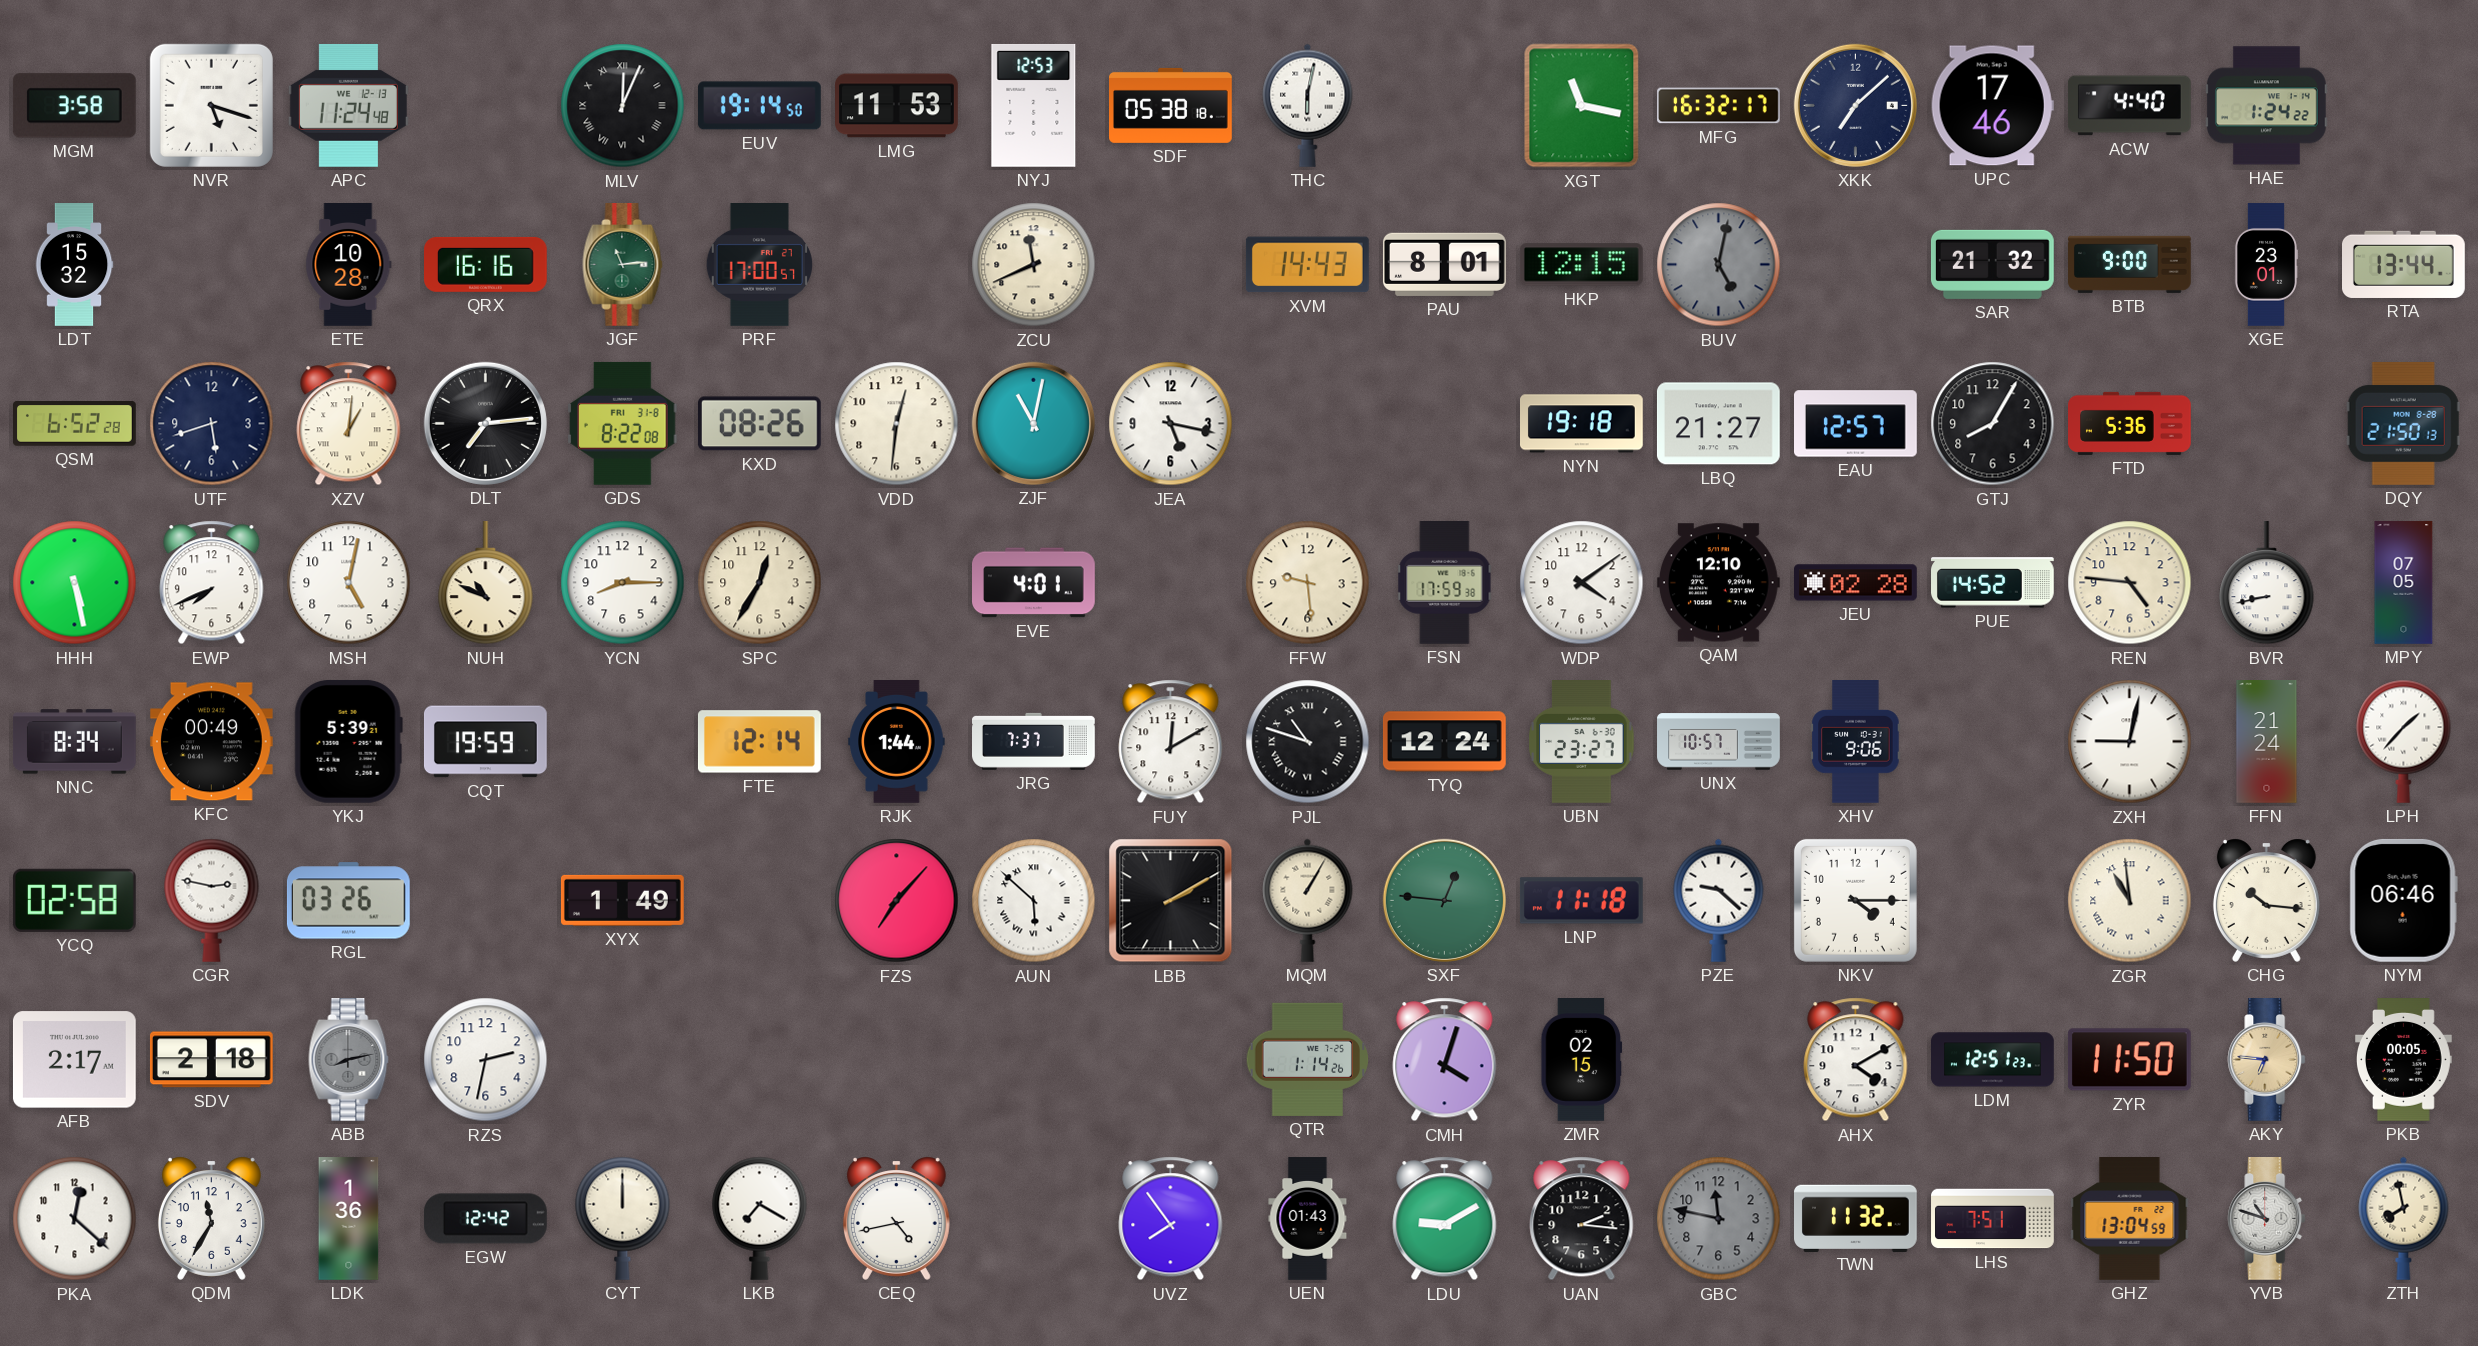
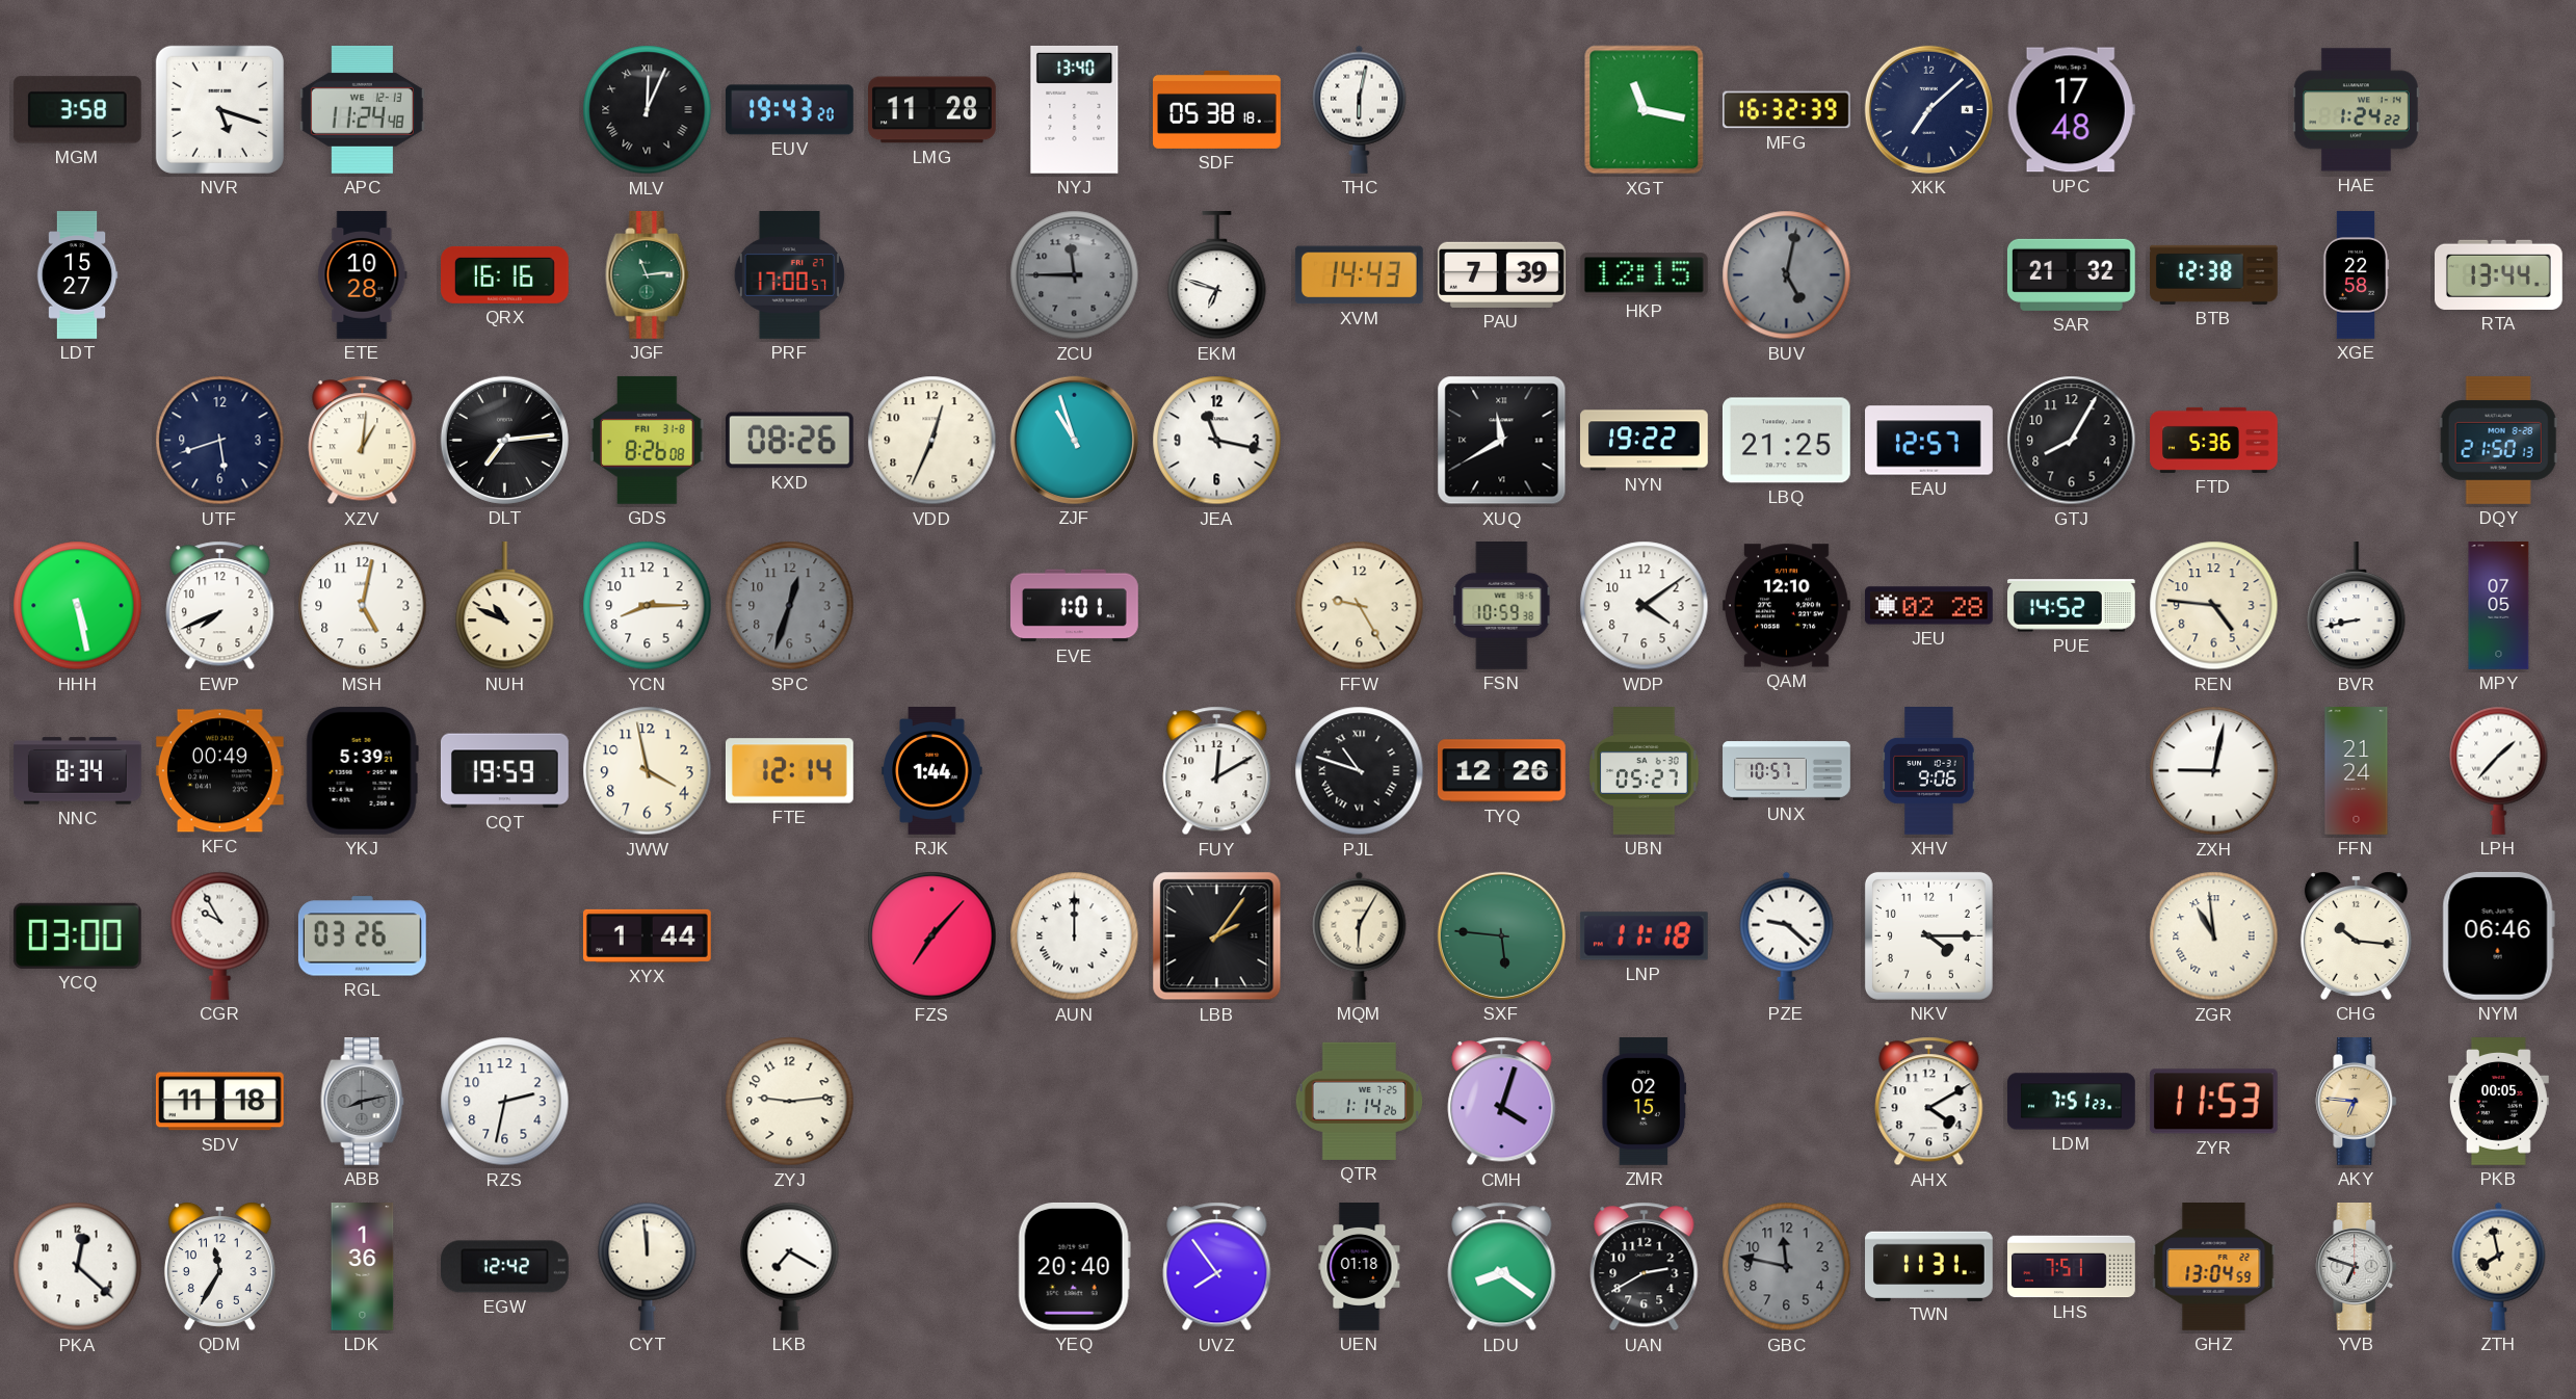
EUV: 19:14 -> 19:43
LMG: 11:53 -> 11:28
NYJ: 12:53 -> 13:40
MFG: 16:32:17 -> 16:32:39
UPC: 17:46 -> 17:48
ACW: 4:40 -> none
LDT: 15:32 -> 15:27
ZCU: 11:41 -> 11:45
ZCU dial: cream -> grey
EKM: none -> 6:48
PAU: 8:01 -> 7:39
BTB: 9:00 -> 12:38
XGE: 23:01 -> 22:58
QSM: 6:52 -> none
GDS: 8:22 -> 8:26
VDD: 12:31 -> 12:34
ZJF: 11:02 -> 10:57
JEA: 5:17 -> 11:17
XUQ: none -> 11:40
NYN: 19:18 -> 19:22
LBQ: 21:27 -> 21:25
SPC: 12:35 -> 12:33
SPC dial: cream -> grey
EVE: 4:01 -> 1:01
FFW: 9:29 -> 9:25
FSN: 17:59 -> 10:59
JWW: none -> 3:58
JRG: 7:37 -> none
TYQ: 12:24 -> 12:26
UBN: 23:27 -> 05:27
YCQ: 02:58 -> 03:00
CGR: 2:47 -> 9:55
XYX: 1:49 -> 1:44
AUN: 5:52 -> 12:00
LBB: 2:10 -> 2:06
MQM: 1:05 -> 6:05
SXF: 12:46 -> 5:46
AFB: 2:17 -> none
SDV: 2:18 -> 11:18
ZYJ: none -> 9:14
LDM: 12:51 -> 7:51
ZYR: 11:50 -> 11:53
CYT: 12:00 -> 11:59
CEQ: 4:43 -> none
YEQ: none -> 20:40
UEN: 01:43 -> 01:18
LDU: 9:10 -> 8:21
UAN: 2:16 -> 2:40
TWN: 11:32 -> 11:31
YVB: 10:48 -> 6:48
